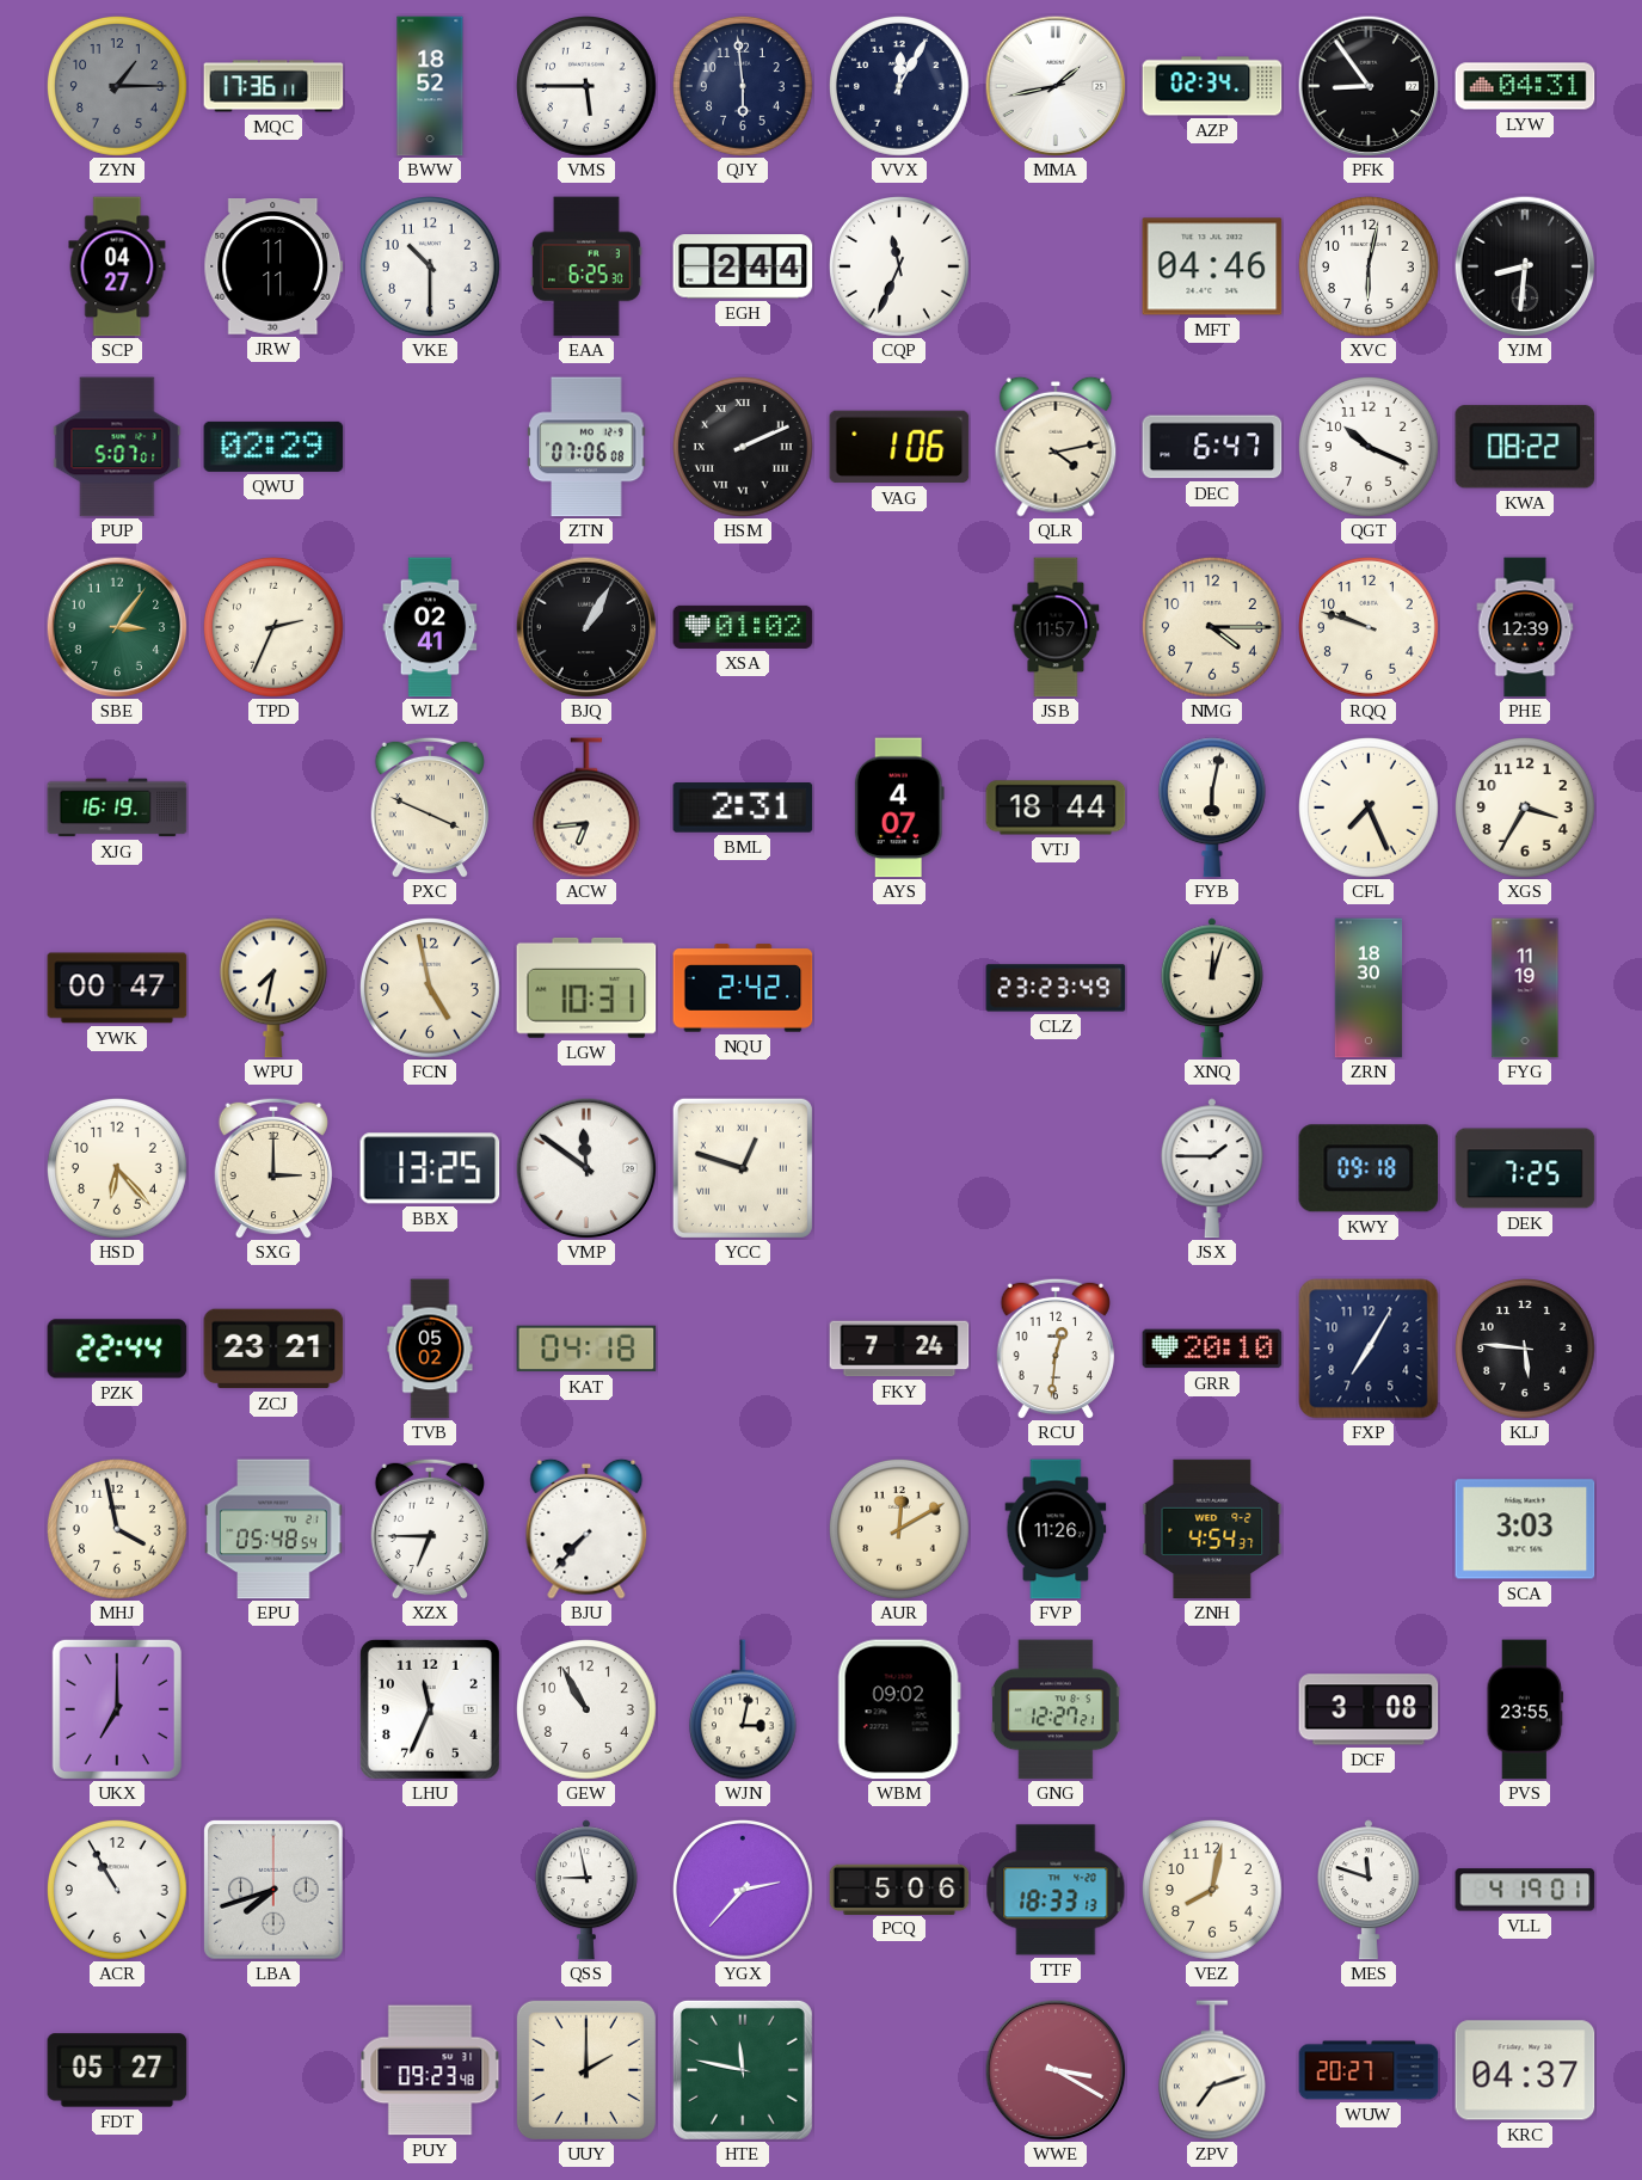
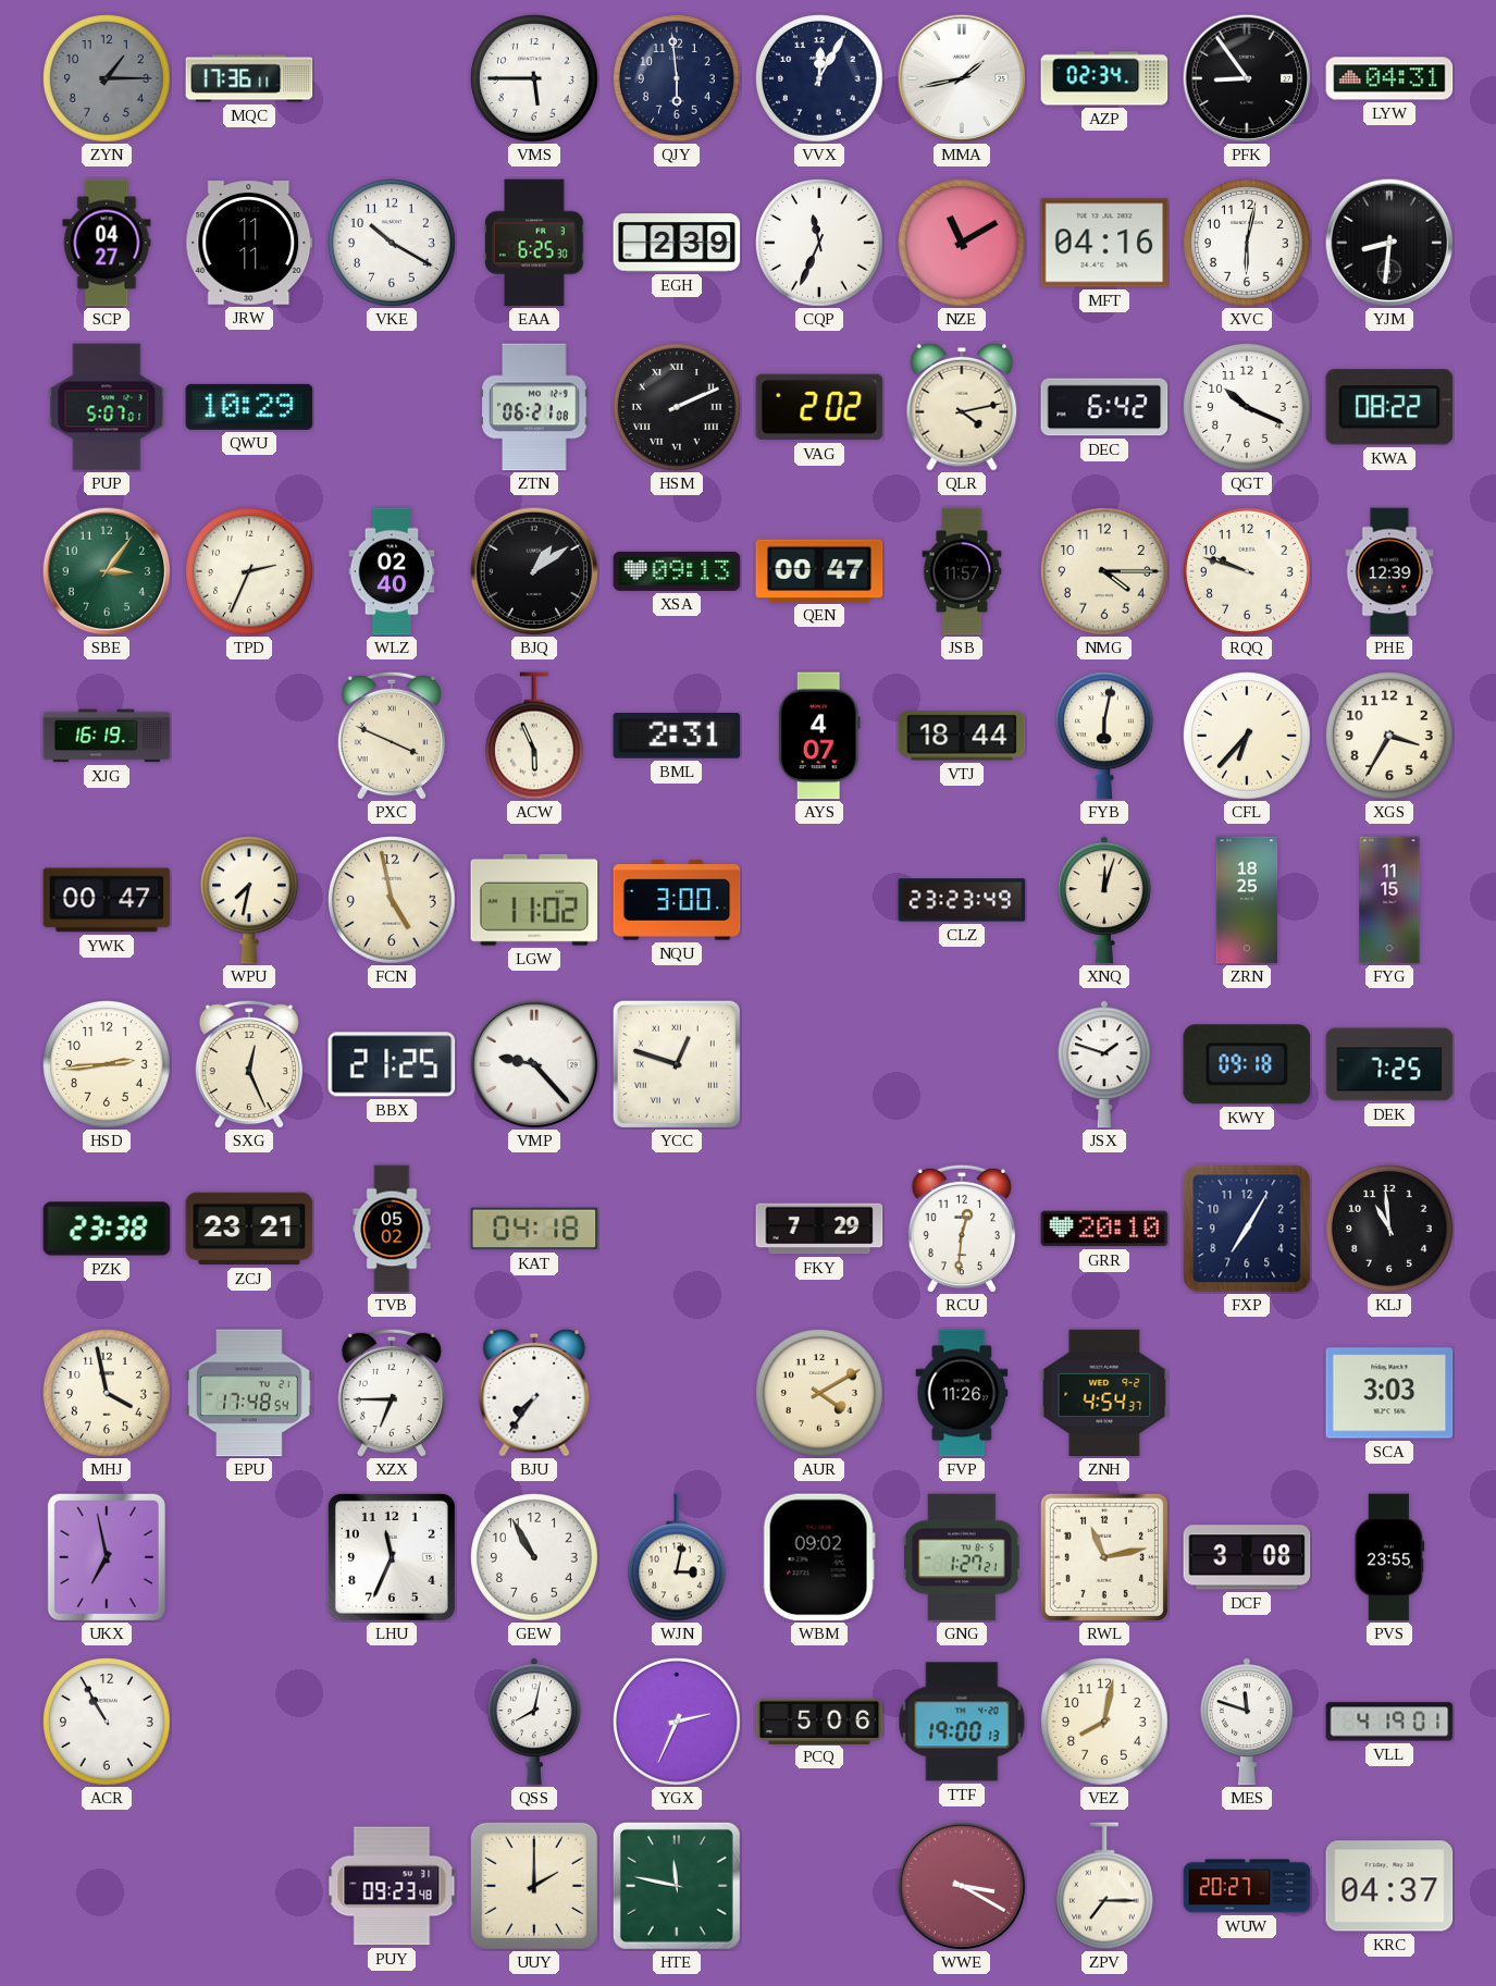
BWW: 18:52 -> none
VKE: 10:30 -> 10:20
EGH: 2:44 -> 2:39
NZE: none -> 11:10
MFT: 04:46 -> 04:16
QWU: 02:29 -> 10:29
ZTN: 07:06 -> 06:21
VAG: 1:06 -> 2:02
DEC: 6:47 -> 6:42
WLZ: 02:41 -> 02:40
BJQ: 1:05 -> 1:09
XSA: 01:02 -> 09:13
QEN: none -> 00:47
ACW: 6:44 -> 5:56
CFL: 7:26 -> 6:37
LGW: 10:31 -> 11:02
NQU: 2:42 -> 3:00
ZRN: 18:30 -> 18:25
FYG: 11:19 -> 11:15
HSD: 6:23 -> 2:44
SXG: 3:00 -> 12:26
BBX: 13:25 -> 21:25
VMP: 11:51 -> 9:23
JSX: 1:45 -> 1:48
PZK: 22:44 -> 23:38
FKY: 7:24 -> 7:29
KLJ: 5:46 -> 10:59
EPU: 05:48 -> 17:48
BJU: 7:37 -> 7:36
AUR: 12:10 -> 4:10
UKX: 7:00 -> 6:58
GNG: 12:27 -> 1:27
RWL: none -> 11:13
LBA: 7:42 -> none
QSS: 8:58 -> 8:02
YGX: 2:37 -> 2:34
TTF: 18:33 -> 19:00
FDT: 05:27 -> none
ZPV: 7:12 -> 7:15
